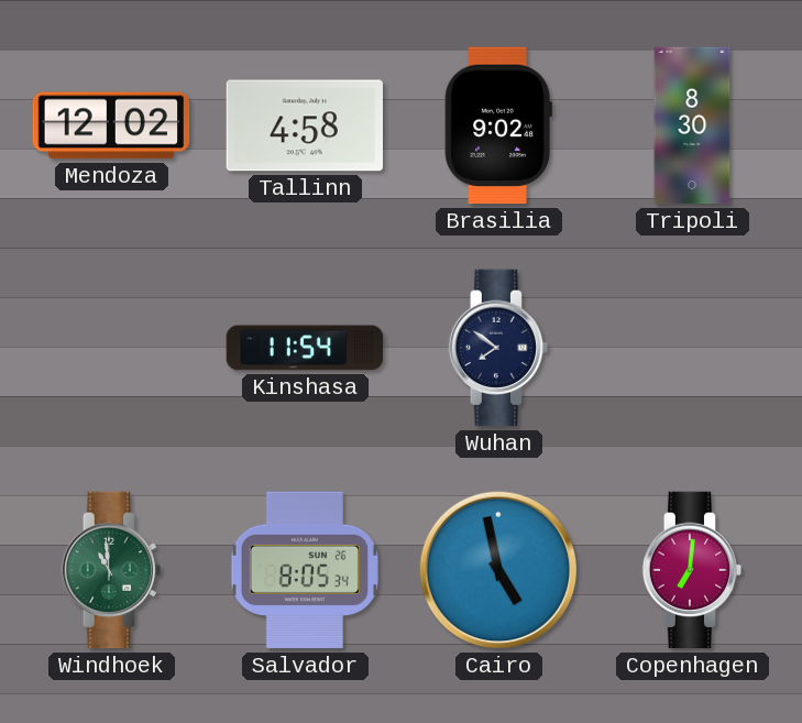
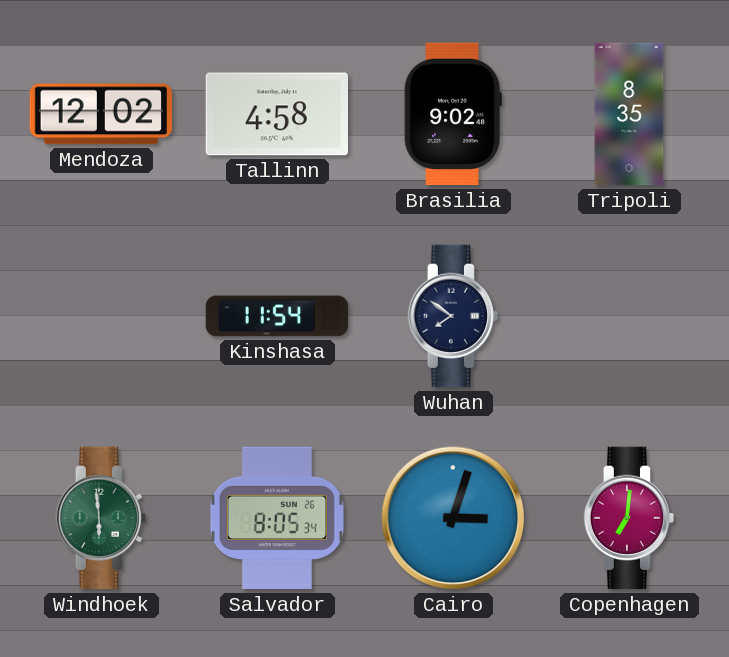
Tripoli: 8:30 -> 8:35
Windhoek: 10:59 -> 5:59
Cairo: 4:58 -> 3:03
